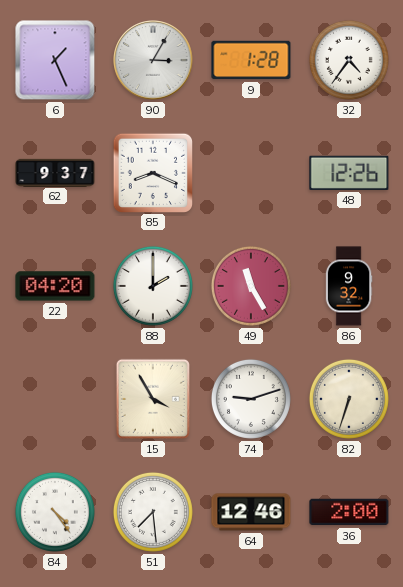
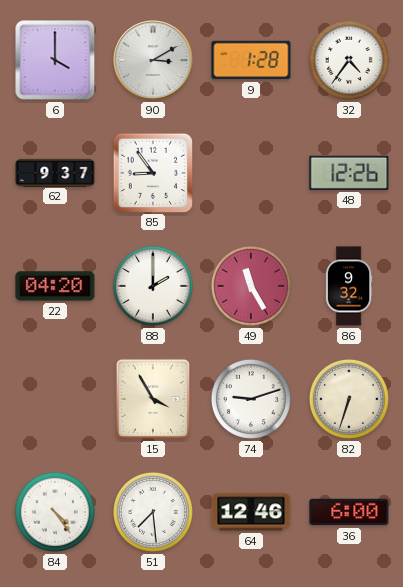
6: 1:26 -> 4:00
90: 3:05 -> 3:10
85: 8:19 -> 8:54
36: 2:00 -> 6:00
